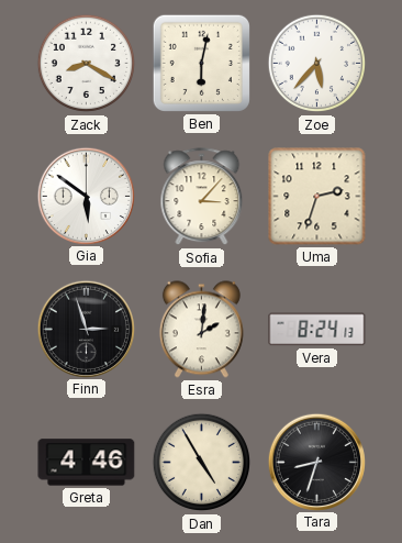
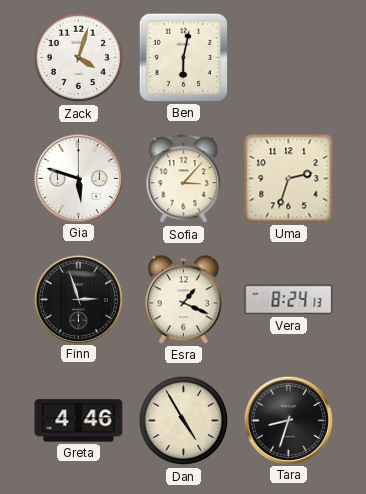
Zack: 8:20 -> 4:03
Zoe: 5:37 -> none
Gia: 5:51 -> 5:48
Esra: 2:01 -> 1:19
